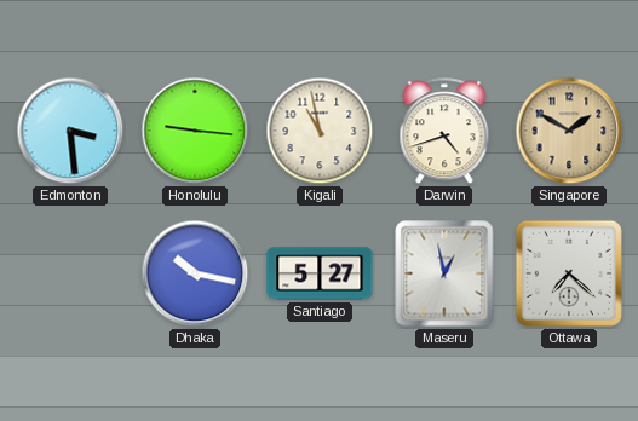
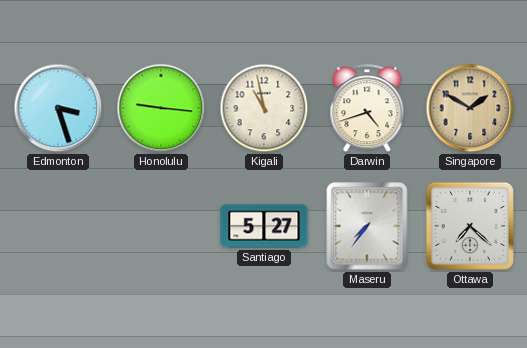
Edmonton: 3:29 -> 3:27
Dhaka: 10:17 -> none
Maseru: 12:58 -> 7:36
